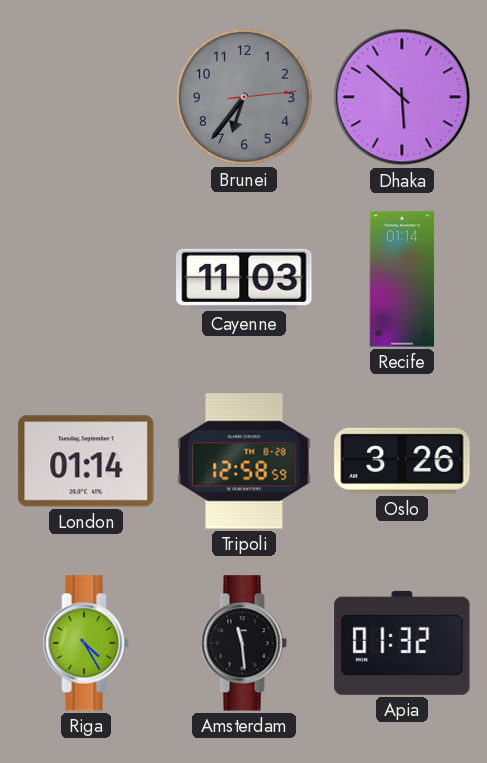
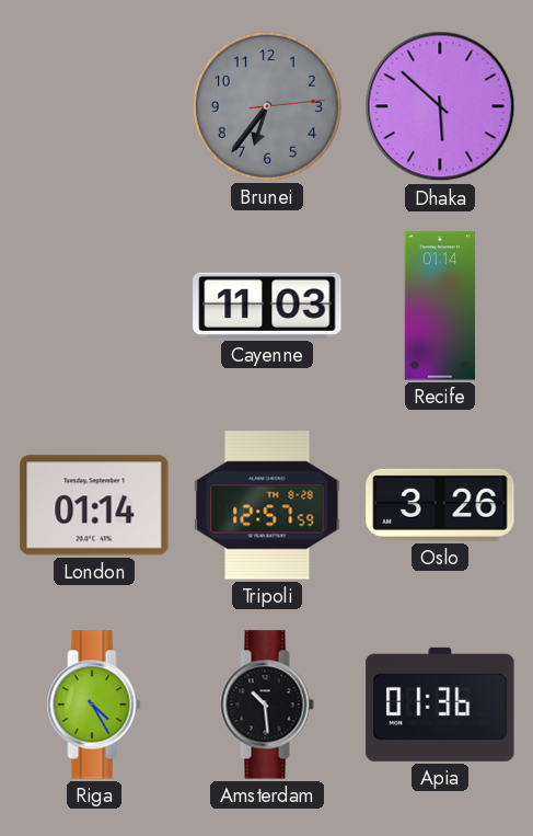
Tripoli: 12:58 -> 12:57
Amsterdam: 11:29 -> 10:29
Apia: 01:32 -> 01:36
